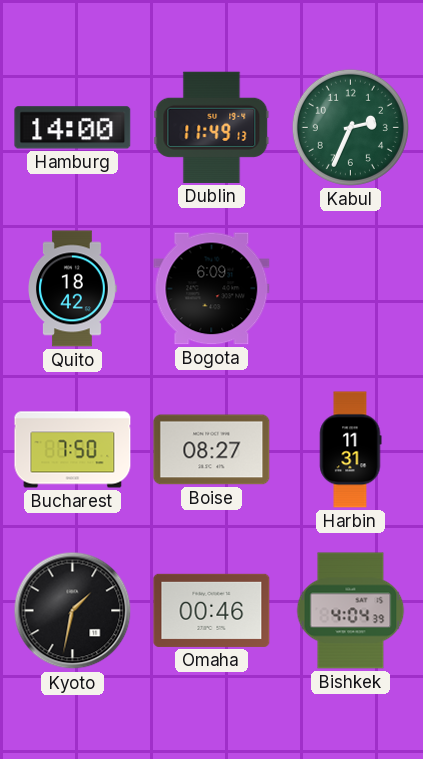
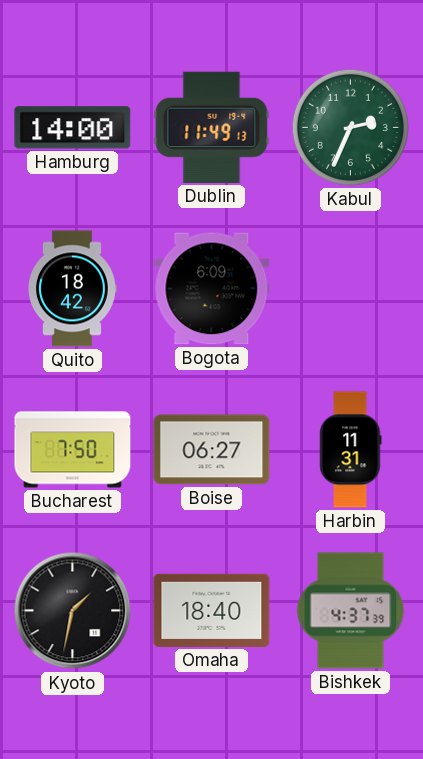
Boise: 08:27 -> 06:27
Omaha: 00:46 -> 18:40
Bishkek: 4:04 -> 4:37
